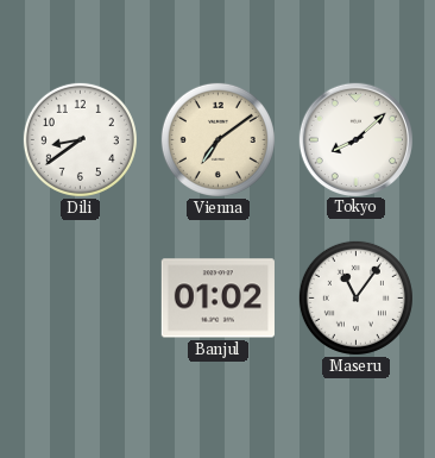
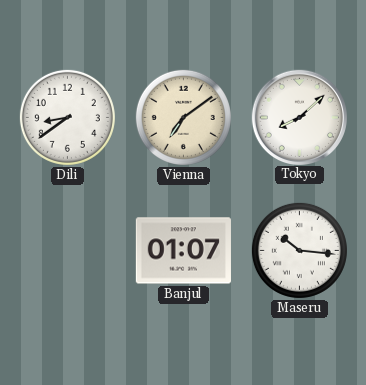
Banjul: 01:02 -> 01:07
Maseru: 11:06 -> 10:16
